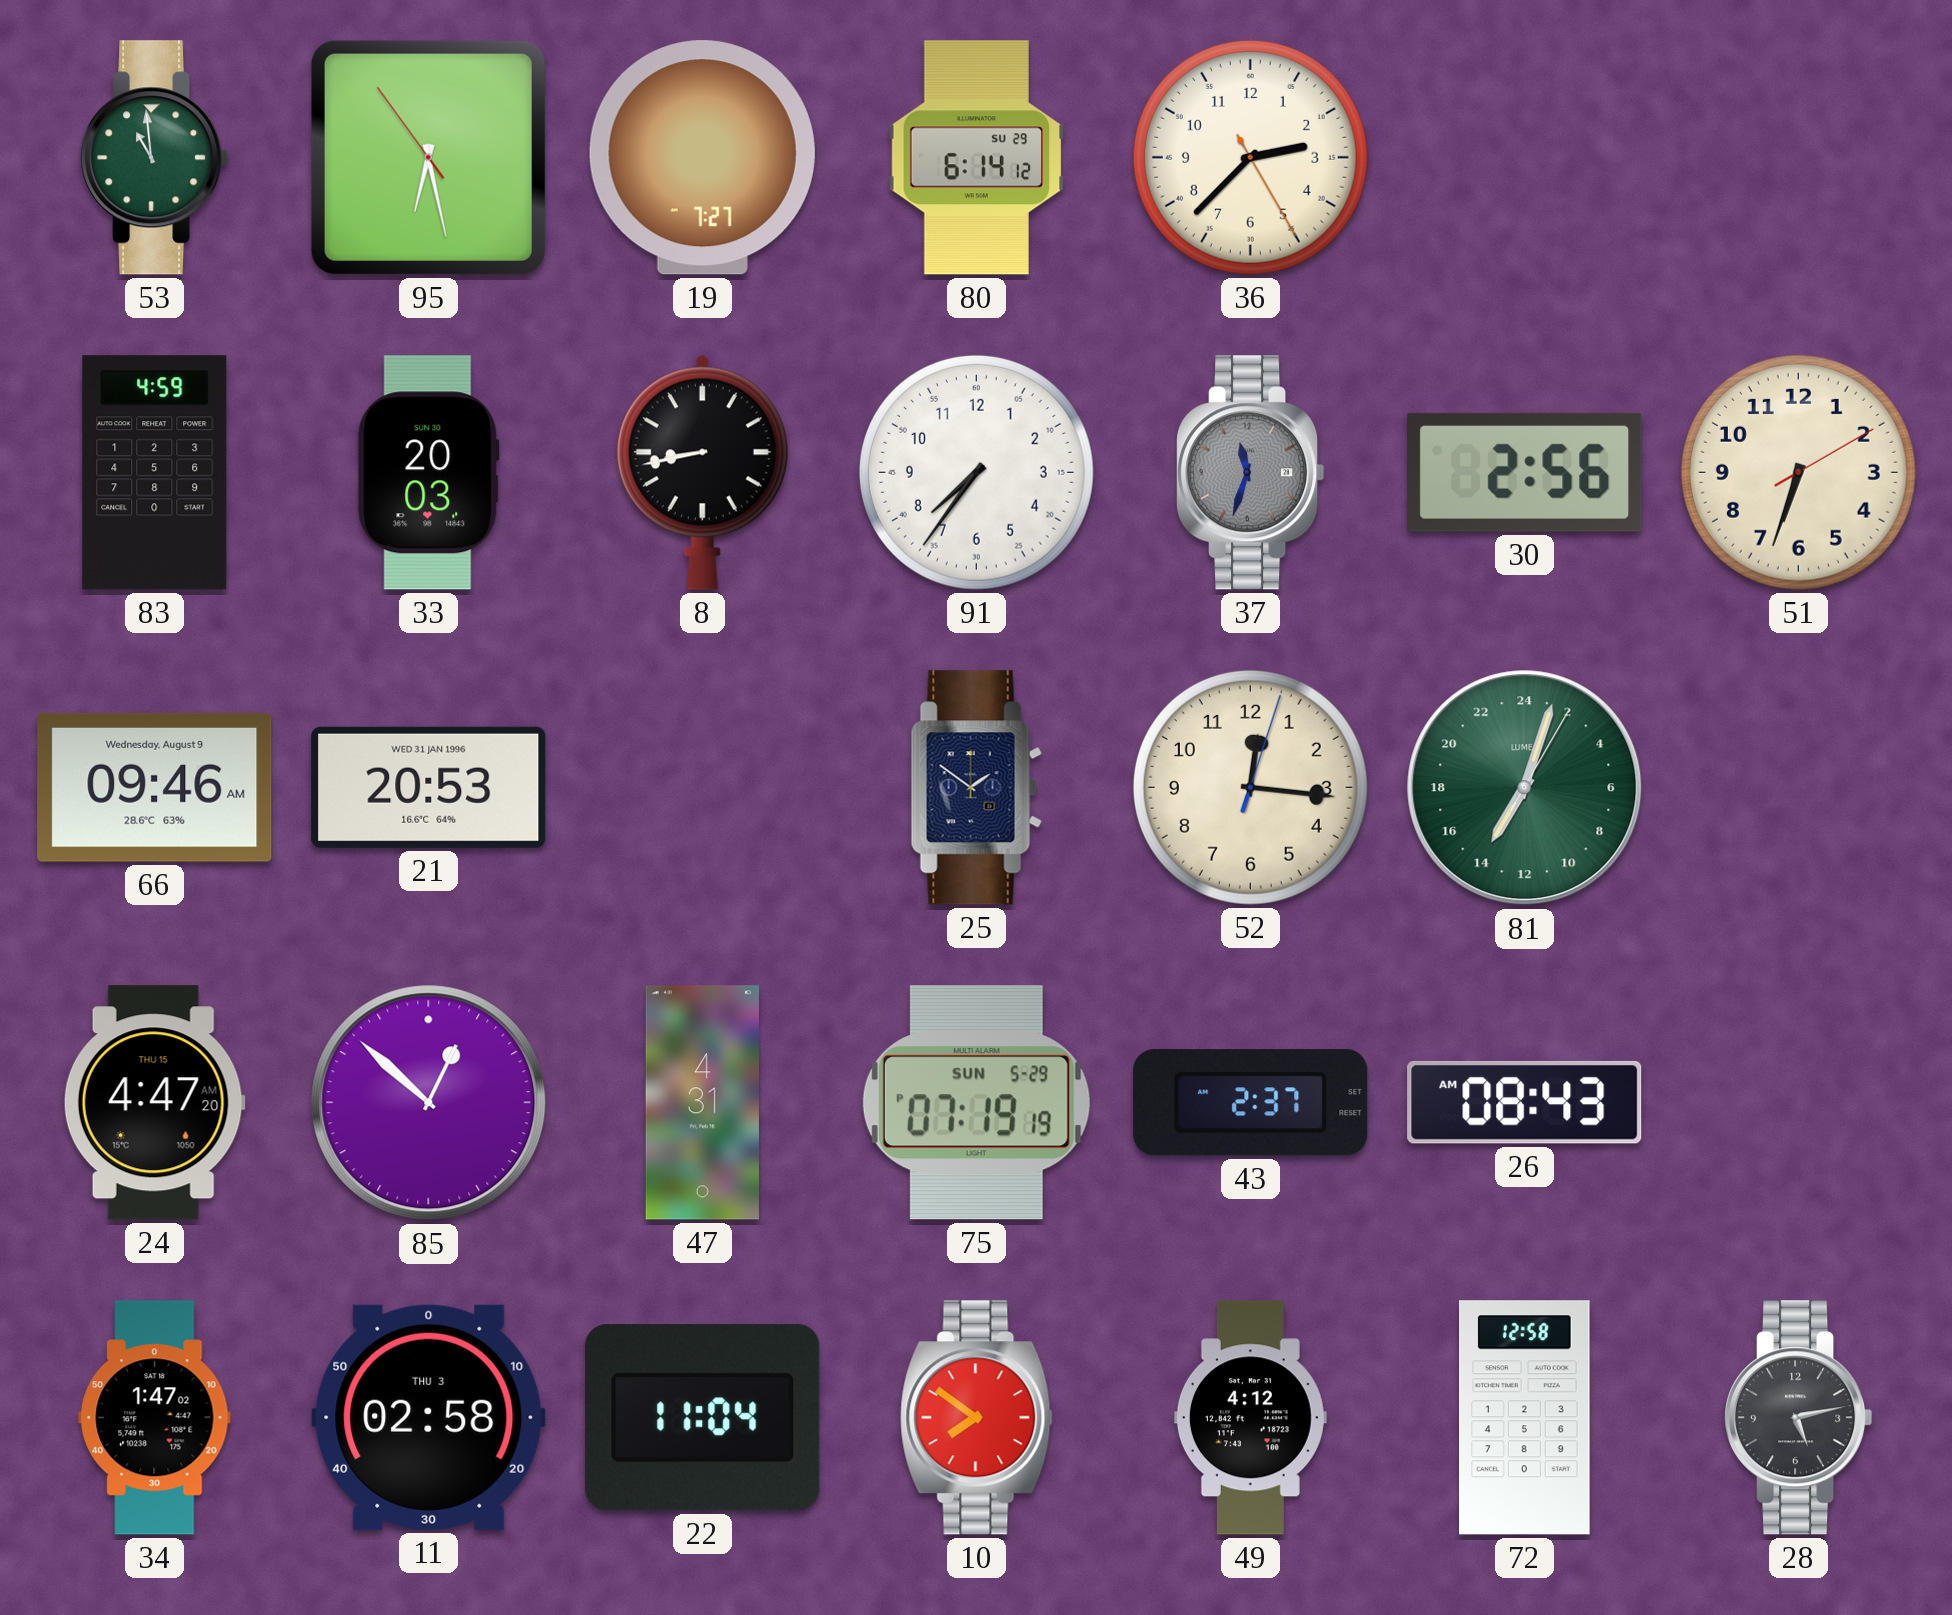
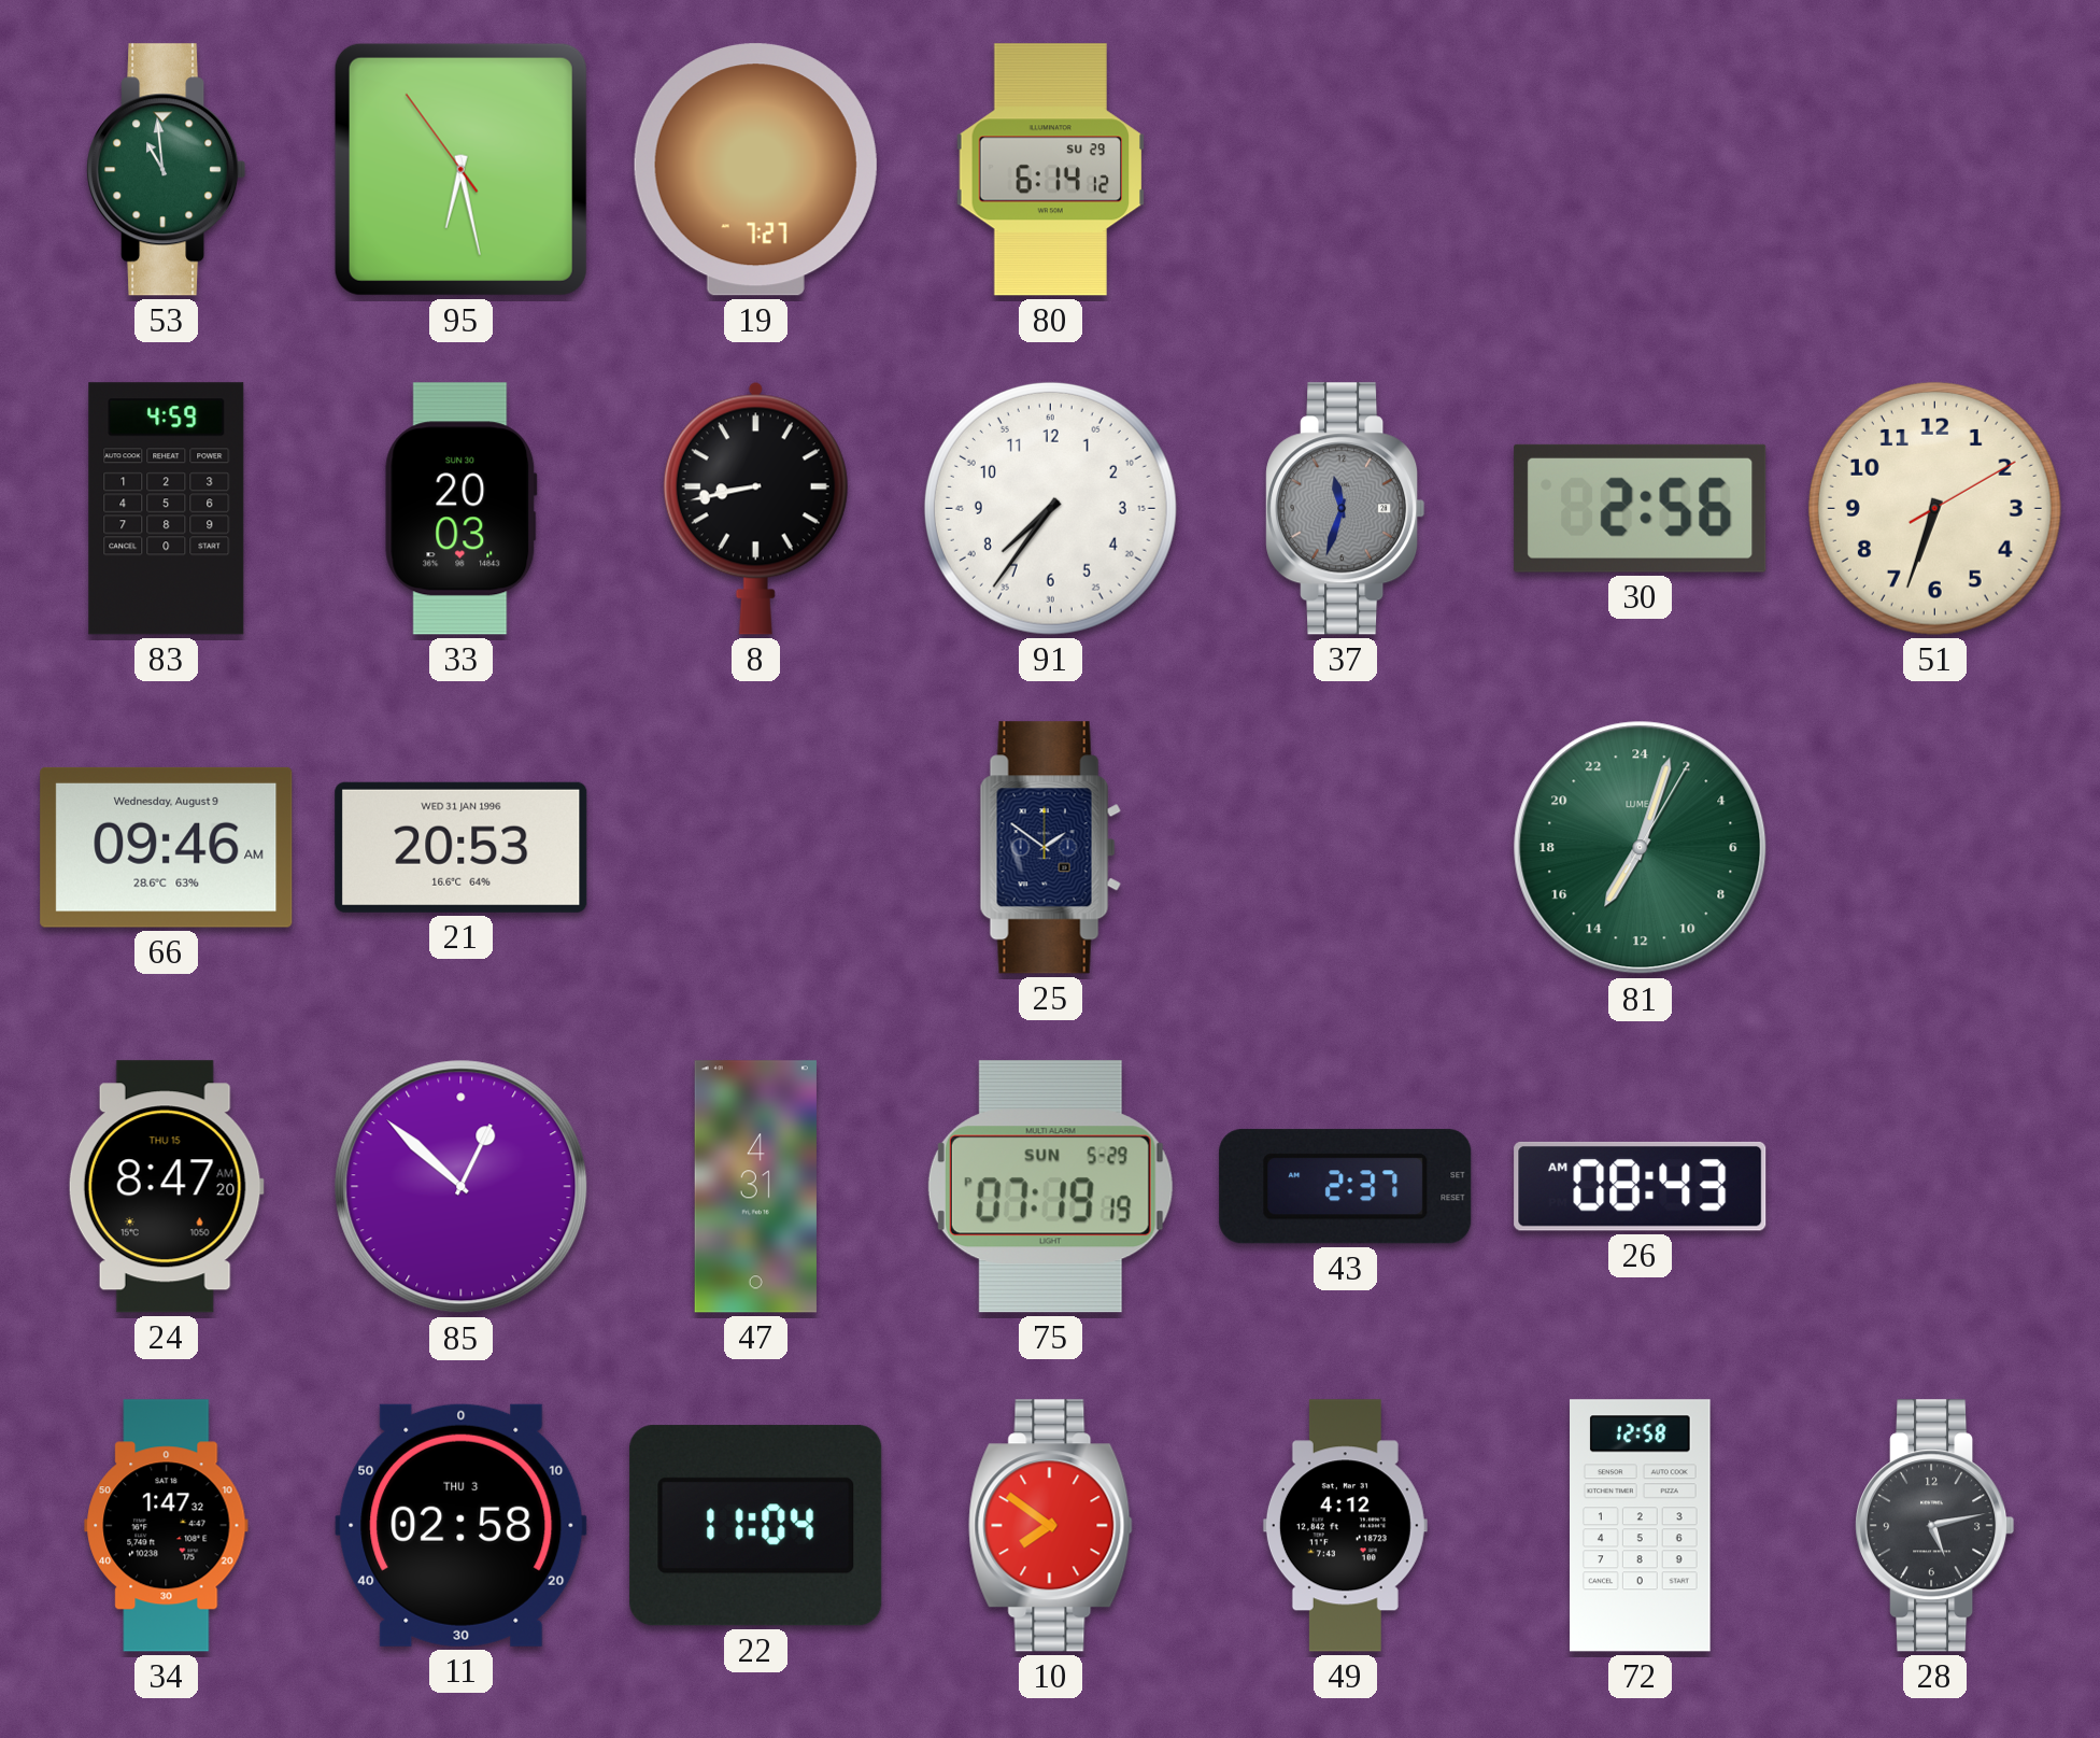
36: 2:37 -> none
52: 12:16 -> none
24: 4:47 -> 8:47
34: 1:47:02 -> 1:47:32
